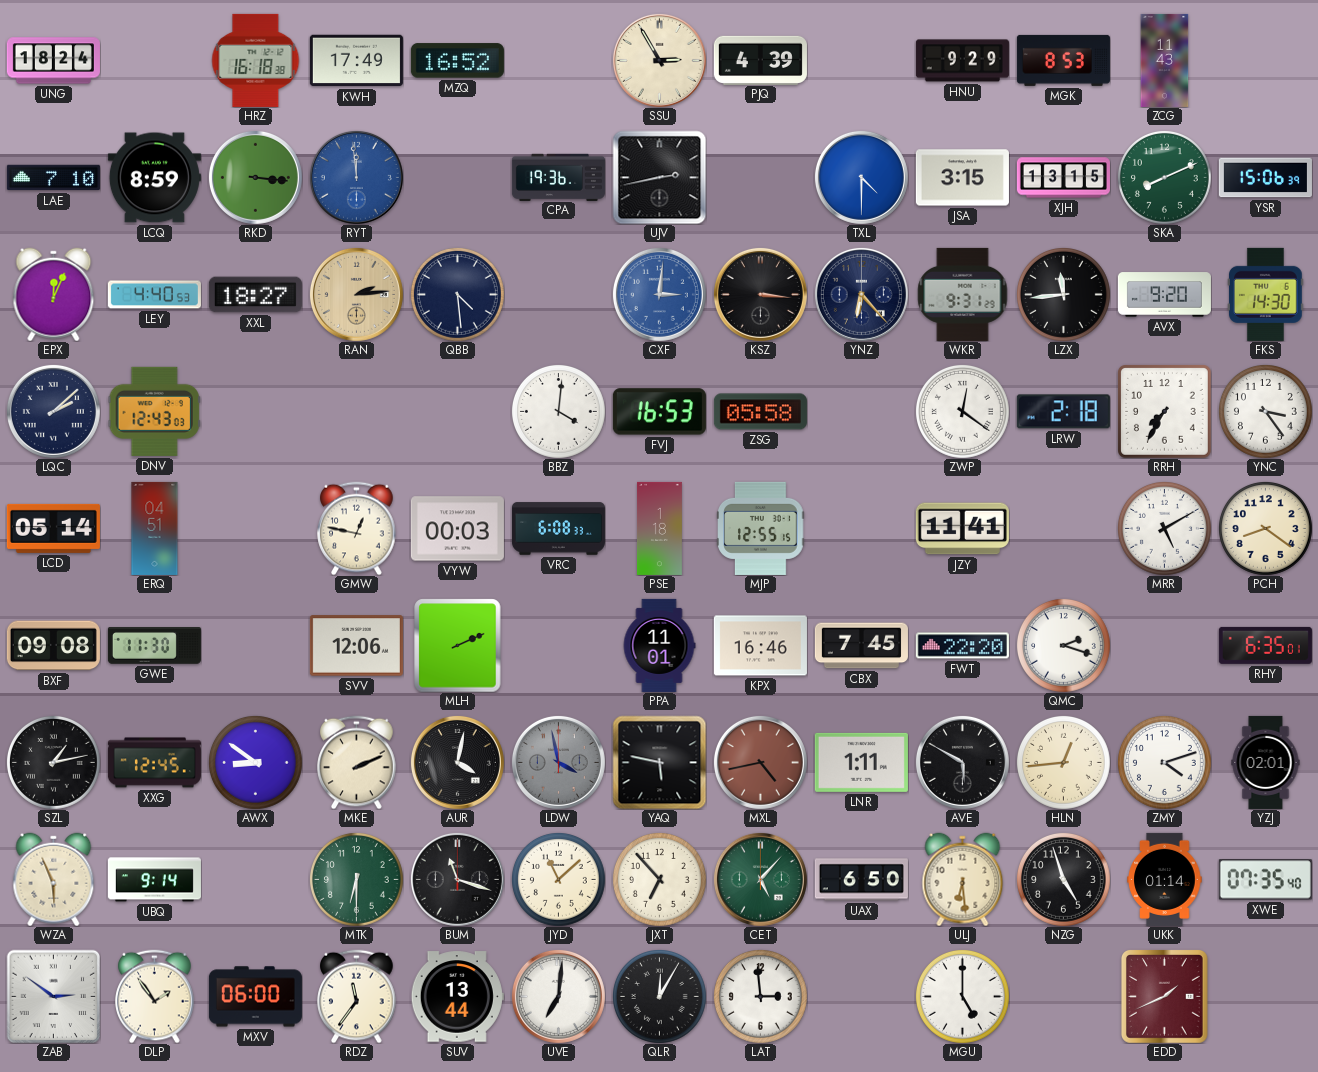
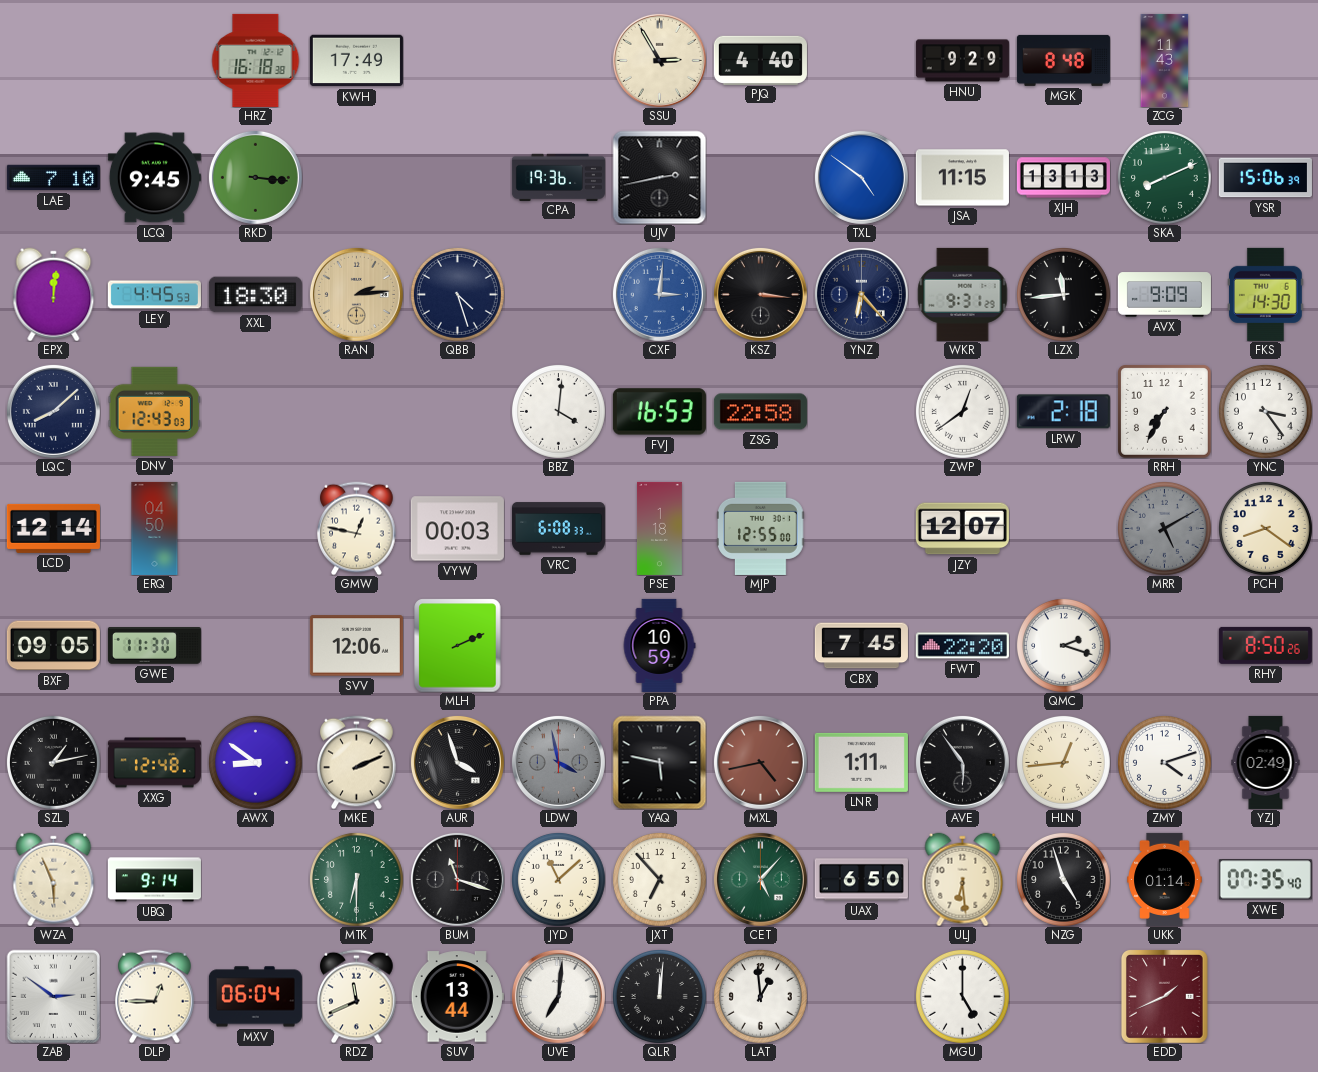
UNG: 18:24 -> none
MZQ: 16:52 -> none
PJQ: 4:39 -> 4:40
MGK: 8:53 -> 8:48
LCQ: 8:59 -> 9:45
RYT: 11:59 -> none
TXL: 4:30 -> 4:51
JSA: 3:15 -> 11:15
XJH: 13:15 -> 13:13
EPX: 12:04 -> 12:01
LEY: 4:40 -> 4:45
XXL: 18:27 -> 18:30
QBB: 4:29 -> 4:27
AVX: 9:20 -> 9:09
LQC: 2:08 -> 8:08
ZSG: 05:58 -> 22:58
ZWP: 12:21 -> 12:39
LCD: 05:14 -> 12:14
ERQ: 04:51 -> 04:50
MJP: 12:55:15 -> 12:55:00
JZY: 11:41 -> 12:07
MRR dial: white -> grey
BXF: 09:08 -> 09:05
PPA: 11:01 -> 10:59
KPX: 16:46 -> none
RHY: 6:35 -> 8:50
XXG: 12:45 -> 12:48
AUR: 4:02 -> 3:57
AVE: 5:50 -> 5:54
YZJ: 02:01 -> 02:49
DLP: 1:54 -> 12:45
MXV: 06:00 -> 06:04
RDZ: 11:36 -> 11:41
QLR: 12:05 -> 12:01
LAT: 2:59 -> 12:59
